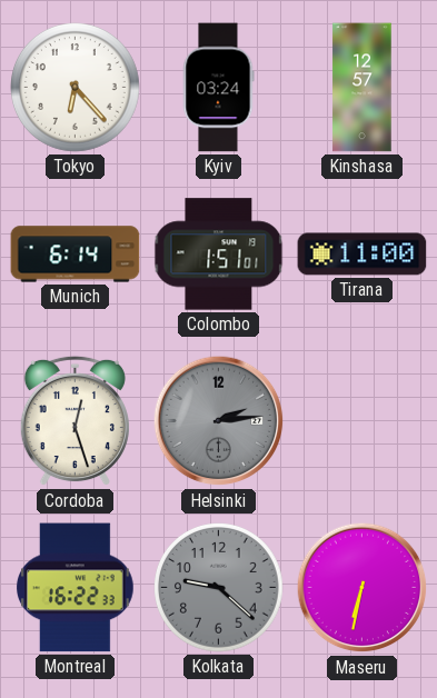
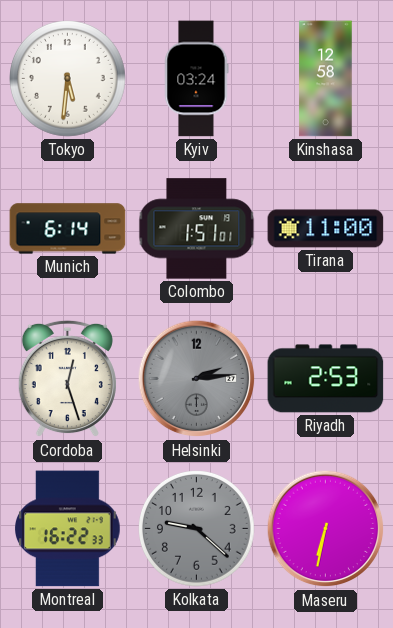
Tokyo: 6:23 -> 5:31
Kinshasa: 12:57 -> 12:58
Riyadh: none -> 2:53
